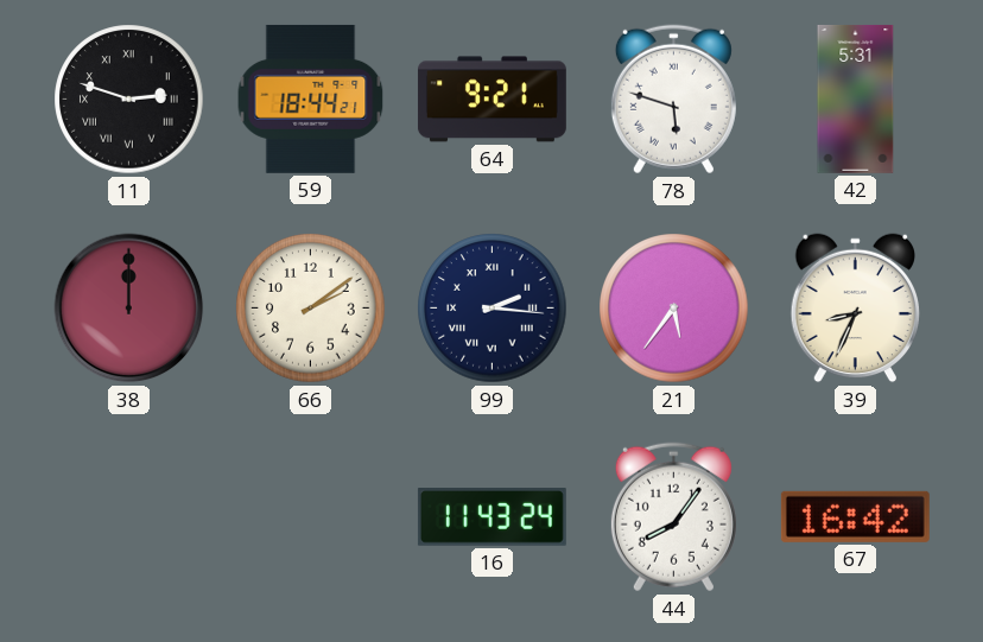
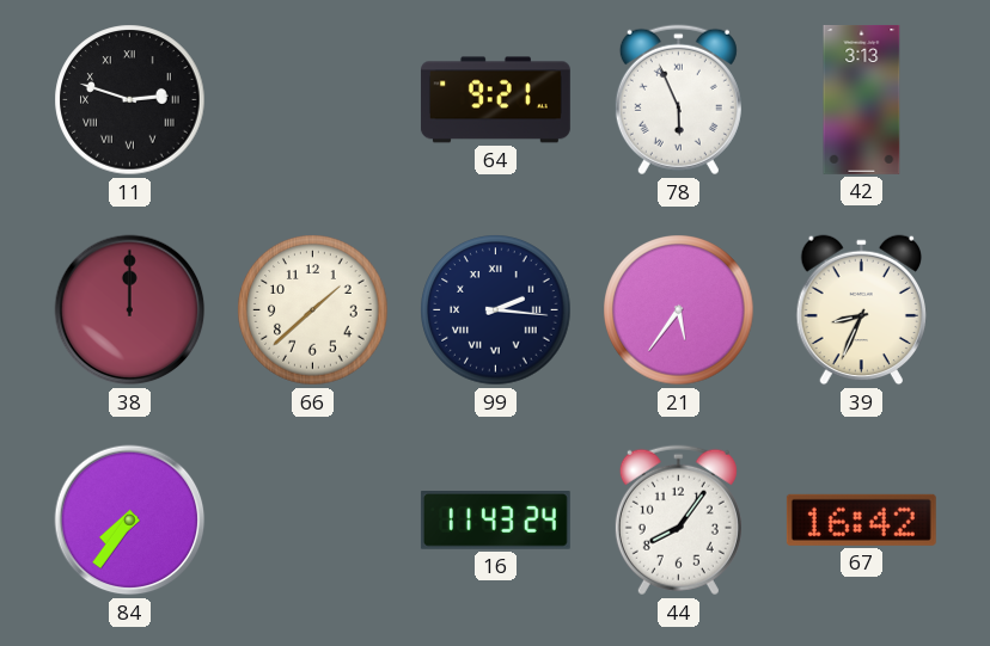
59: 18:44 -> none
78: 5:48 -> 5:56
42: 5:31 -> 3:13
66: 2:09 -> 1:38
84: none -> 7:36
